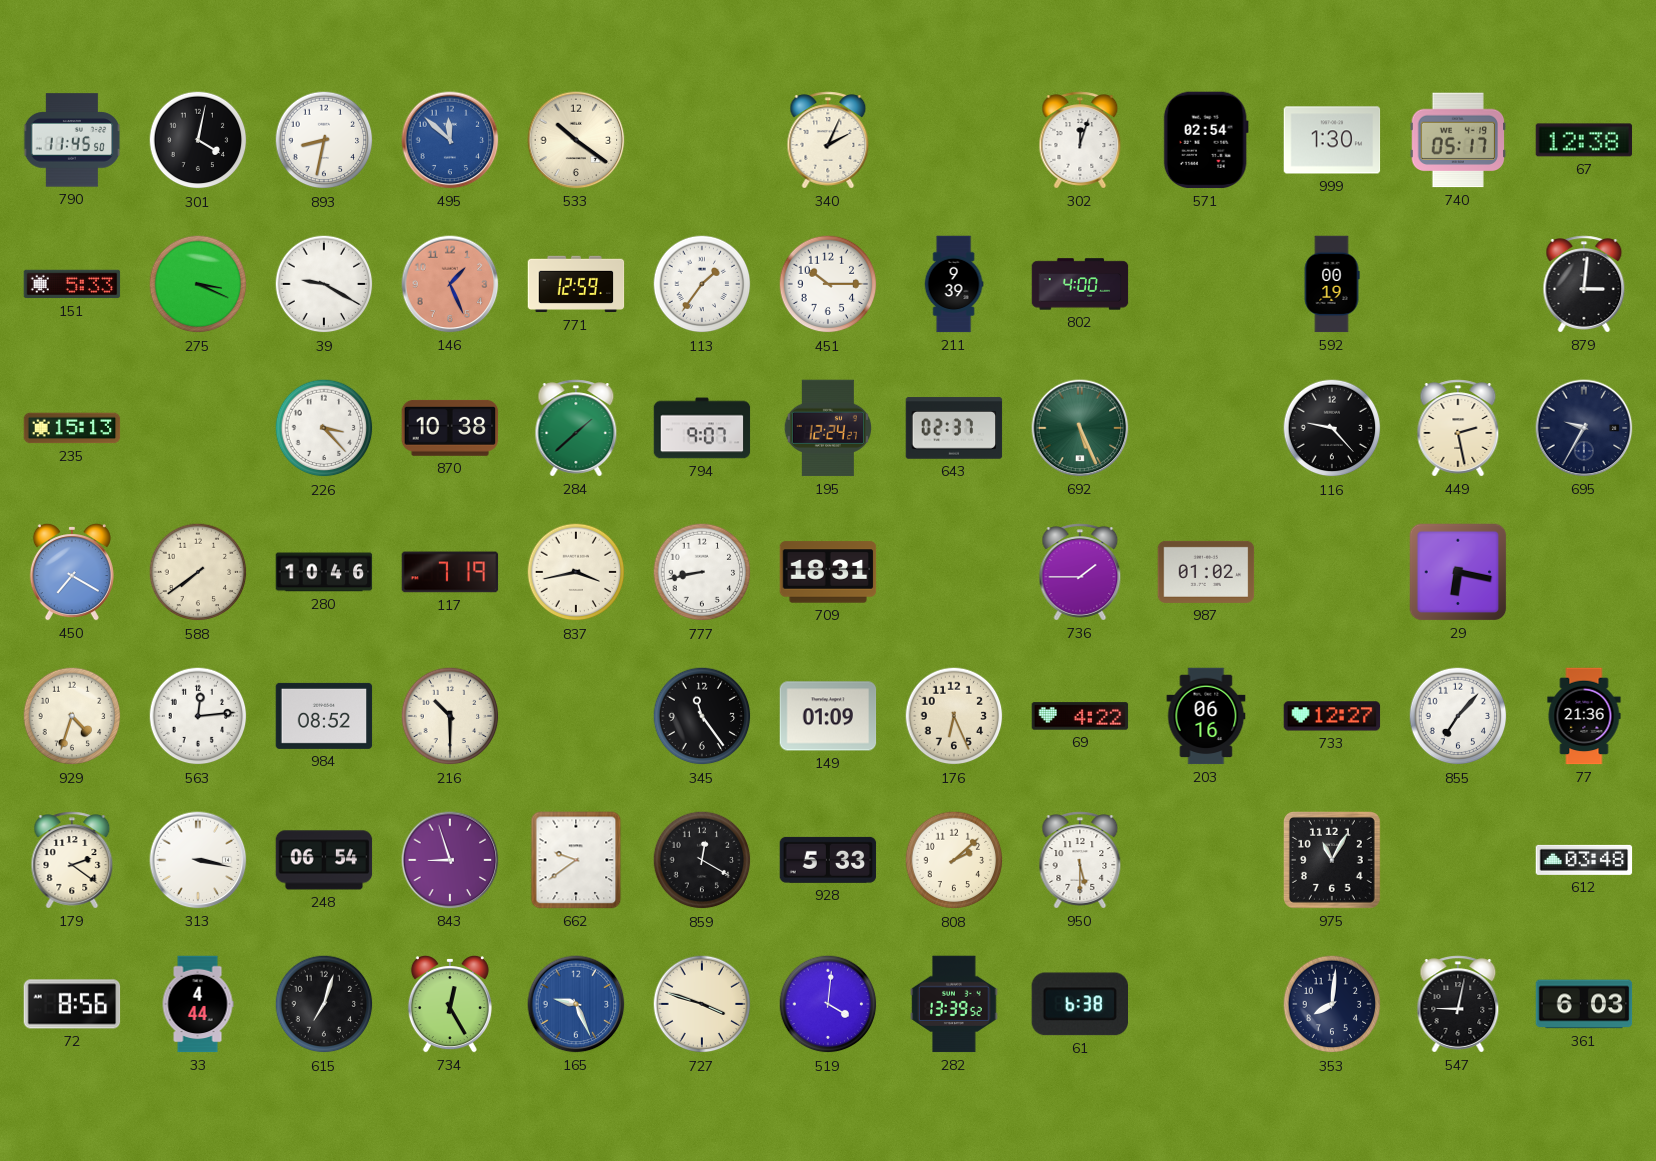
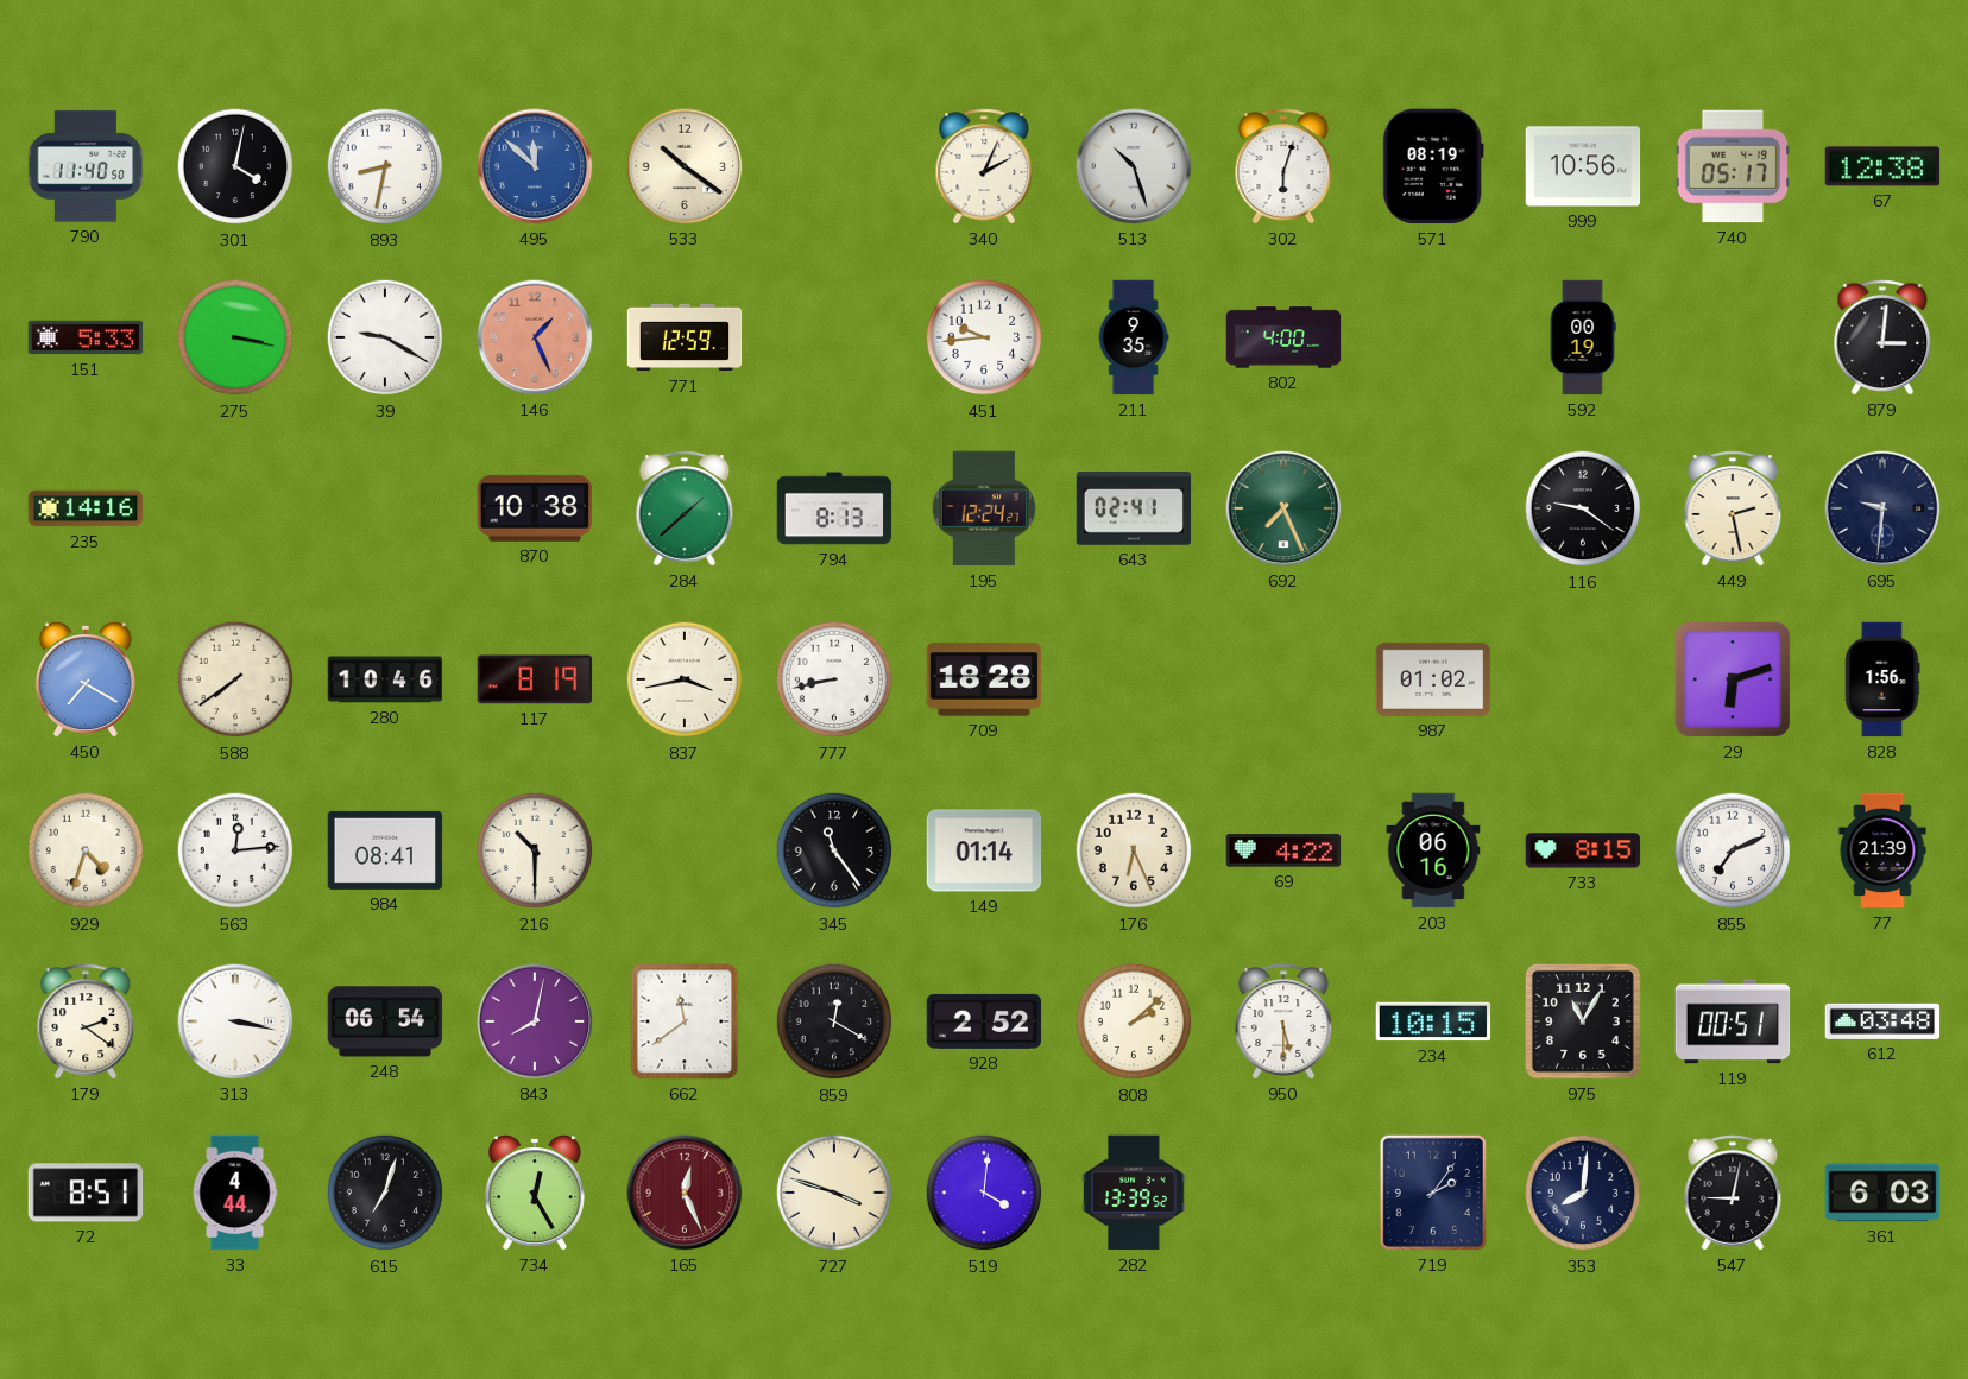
790: 11:45 -> 11:40
513: none -> 10:27
302: 12:03 -> 6:03
571: 02:54 -> 08:19
999: 1:30 -> 10:56
275: 3:19 -> 3:17
113: 1:36 -> none
451: 10:15 -> 9:44
211: 9:39 -> 9:35
235: 15:13 -> 14:16
226: 3:23 -> none
794: 9:07 -> 8:13
643: 02:37 -> 02:41
692: 5:26 -> 7:26
116: 9:23 -> 9:21
695: 9:35 -> 9:31
117: 7:19 -> 8:19
709: 18:31 -> 18:28
736: 1:45 -> none
29: 6:17 -> 6:12
828: none -> 1:56
984: 08:52 -> 08:41
149: 01:09 -> 01:14
733: 12:27 -> 8:15
855: 7:07 -> 7:11
77: 21:36 -> 21:39
843: 8:57 -> 8:02
662: 9:39 -> 11:39
928: 5:33 -> 2:52
234: none -> 10:15
119: none -> 00:51
72: 8:56 -> 8:51
165: 9:26 -> 12:26
165 dial: blue -> burgundy
61: 6:38 -> none
719: none -> 2:06
